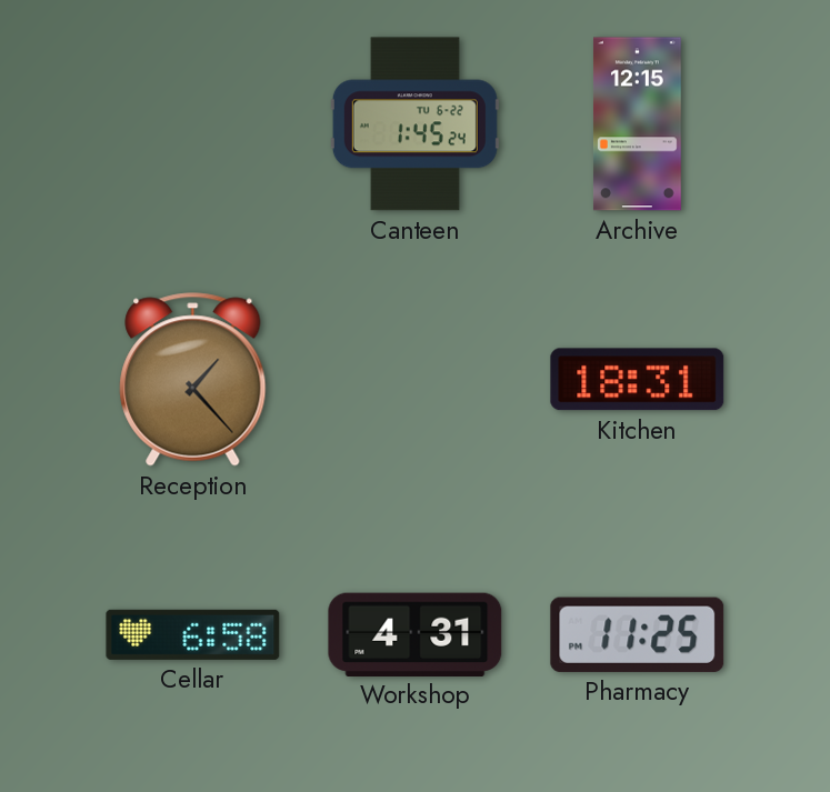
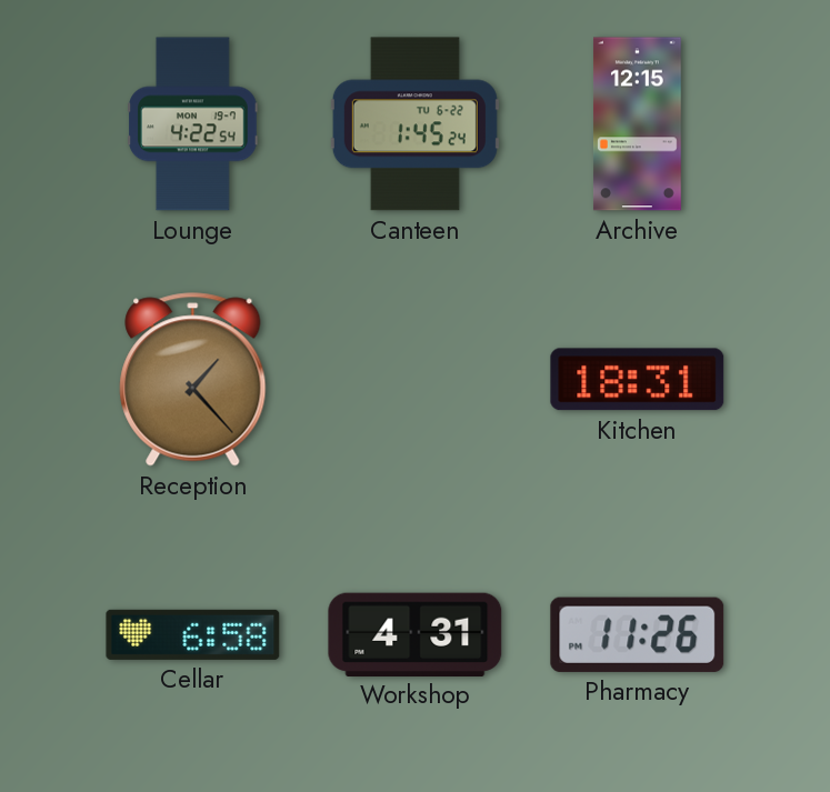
Lounge: none -> 4:22
Pharmacy: 11:25 -> 11:26
